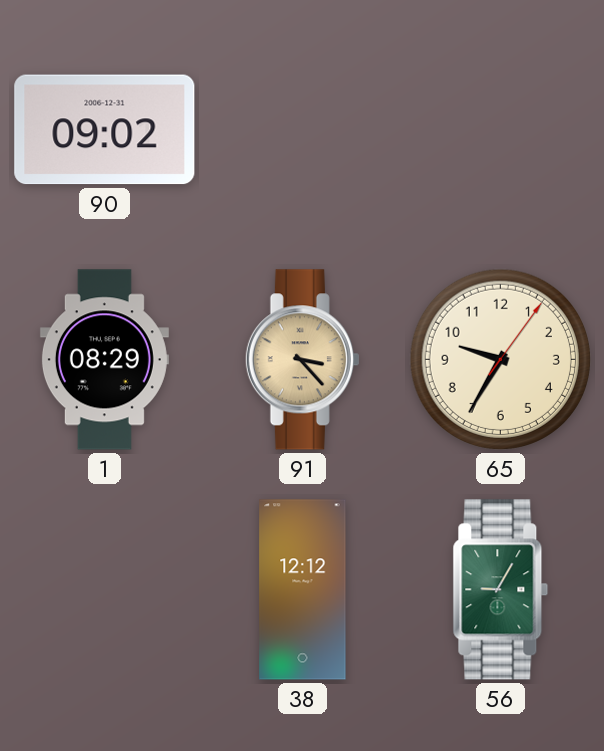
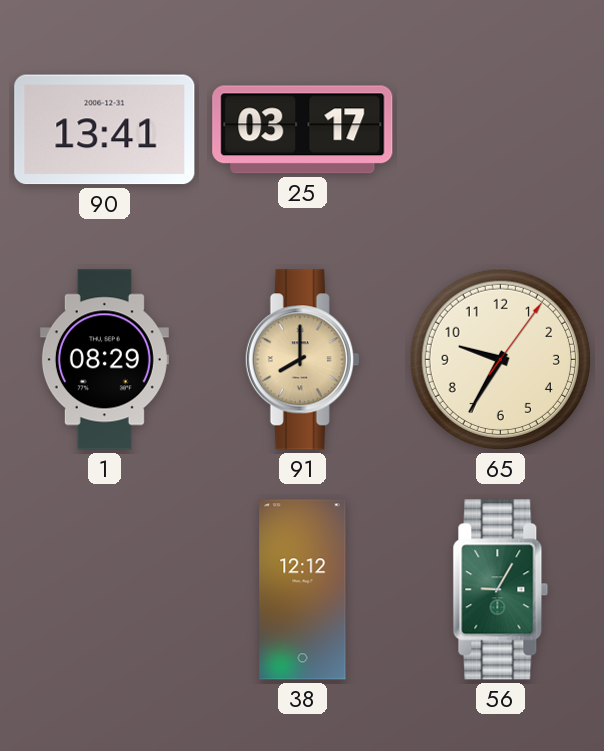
90: 09:02 -> 13:41
25: none -> 03:17
91: 3:23 -> 8:00
